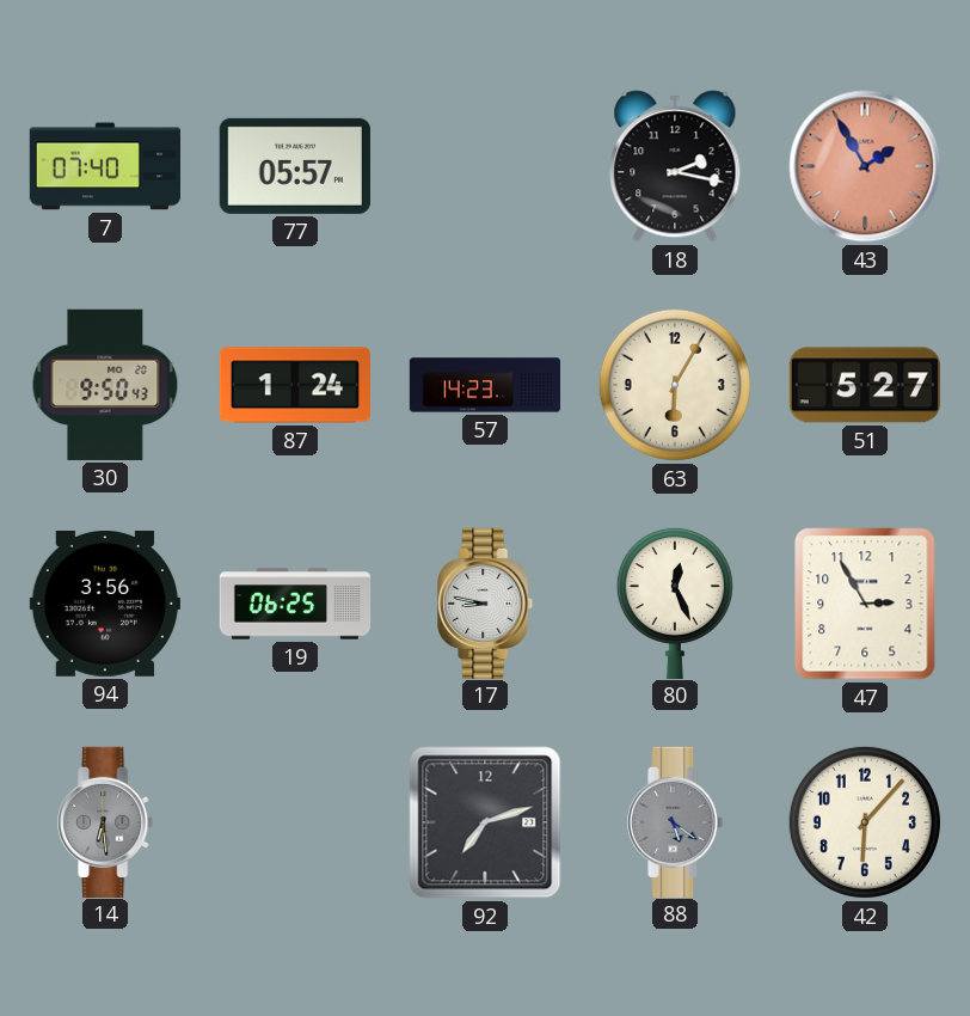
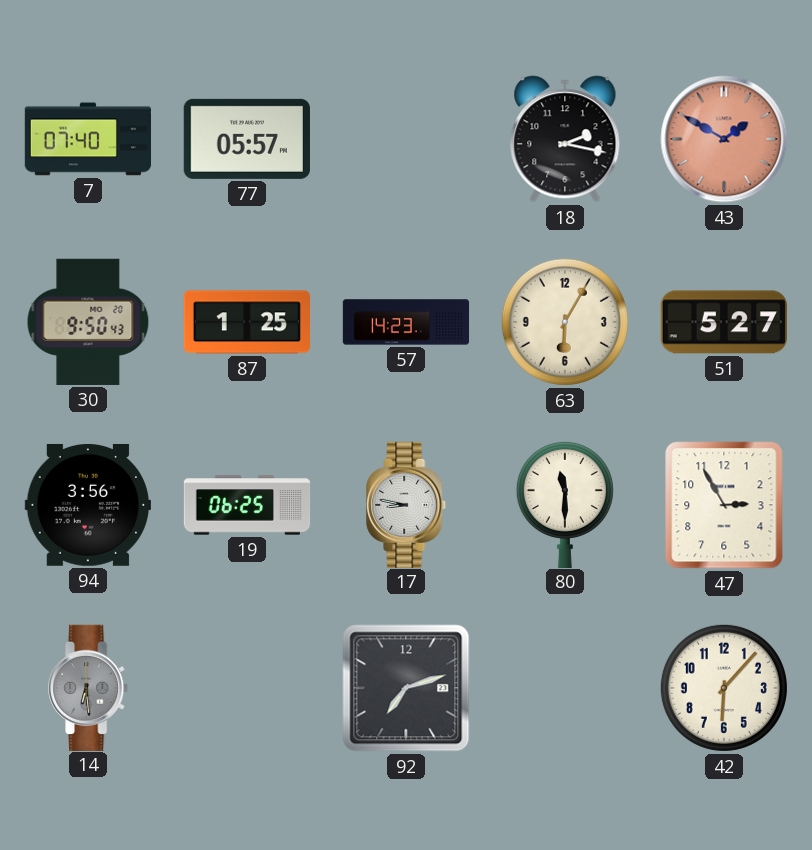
43: 1:55 -> 1:50
87: 1:24 -> 1:25
80: 12:26 -> 11:30
88: 5:21 -> none
